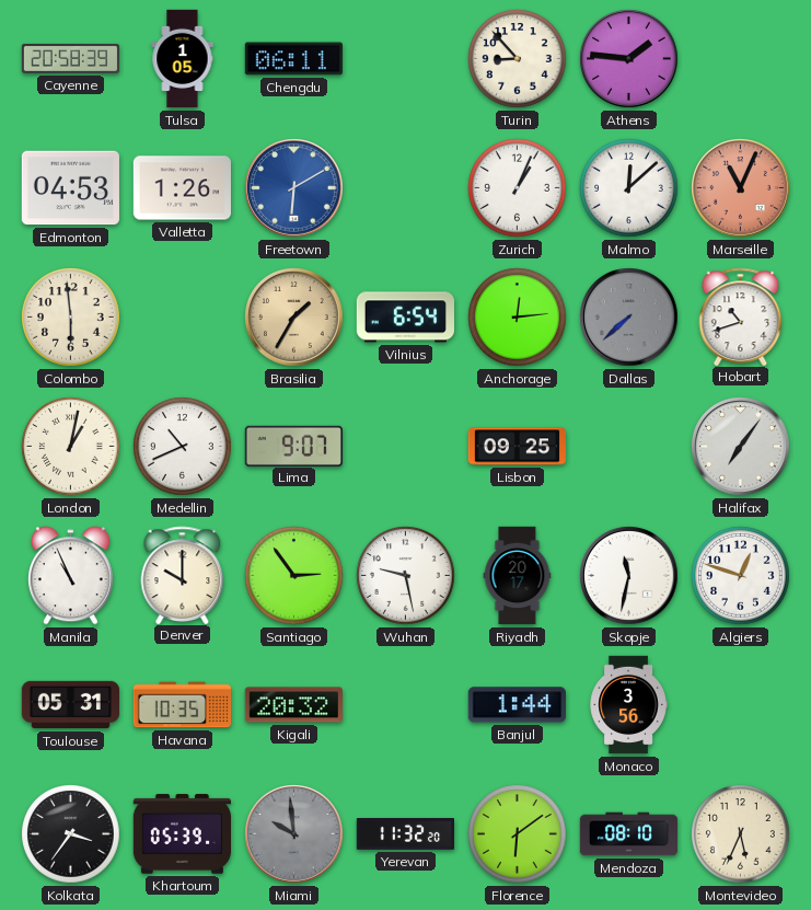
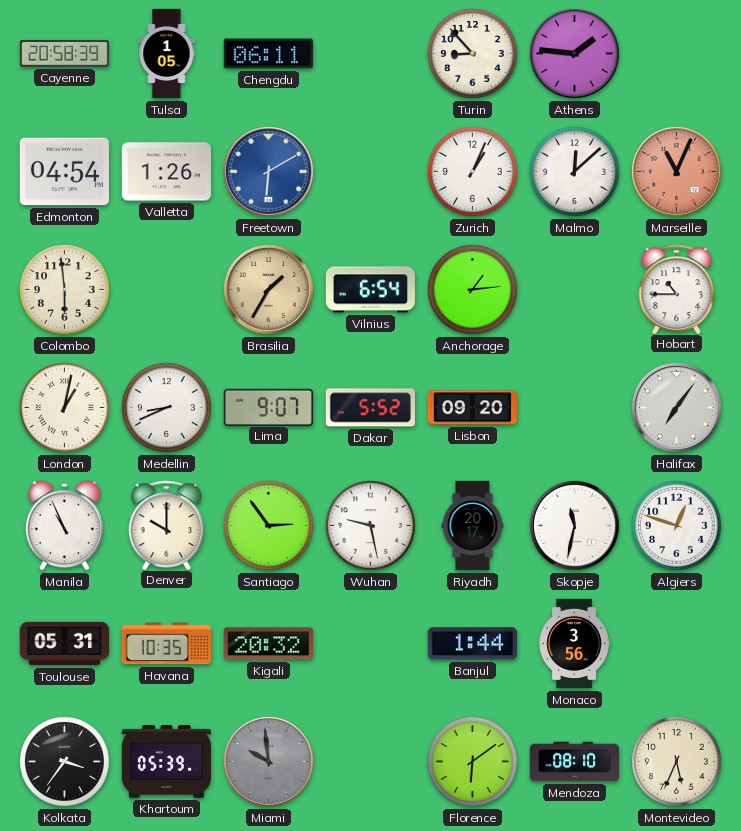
Edmonton: 04:53 -> 04:54
Anchorage: 12:14 -> 1:14
Dallas: 7:38 -> none
Hobart: 10:42 -> 10:45
Medellin: 10:41 -> 8:41
Dakar: none -> 5:52
Lisbon: 09:25 -> 09:20
Yerevan: 11:32 -> none
